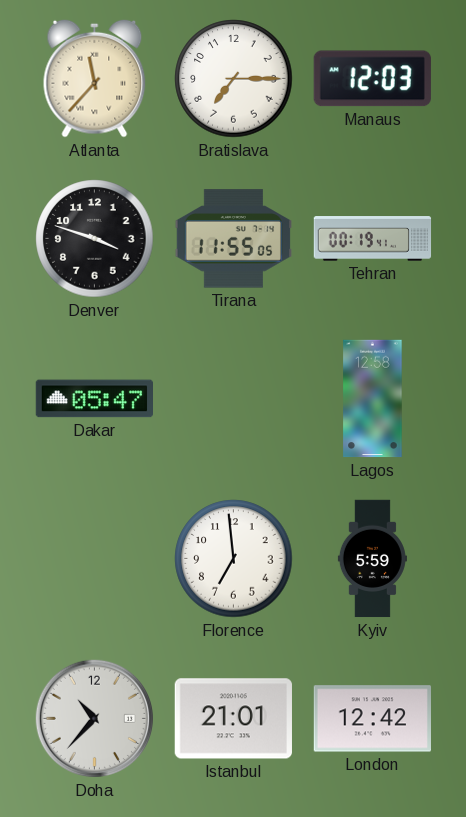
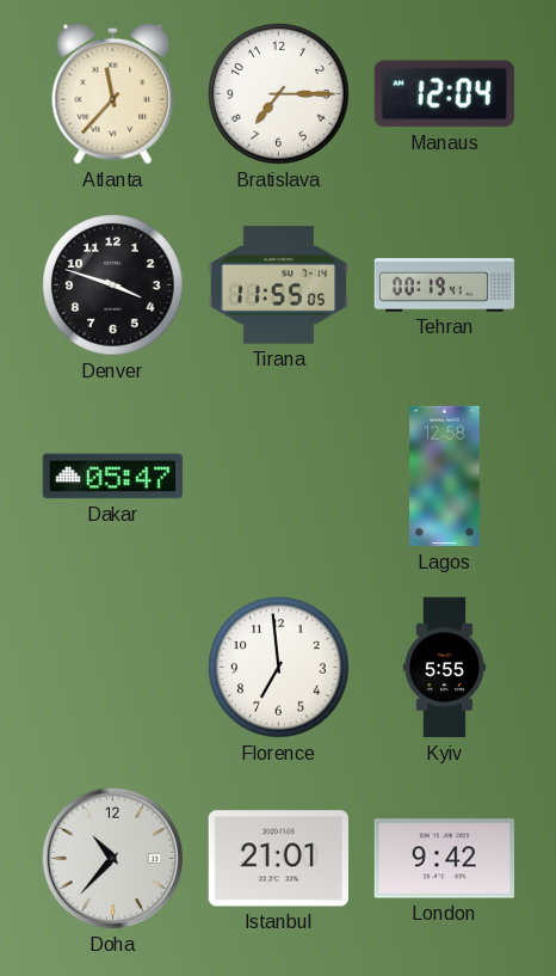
Manaus: 12:03 -> 12:04
Kyiv: 5:59 -> 5:55
London: 12:42 -> 9:42
